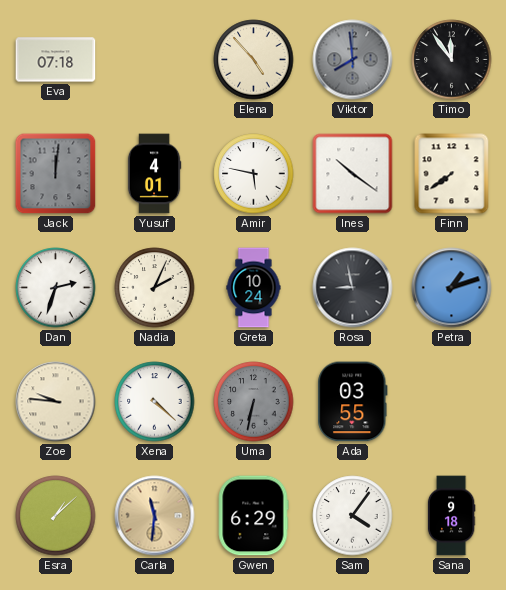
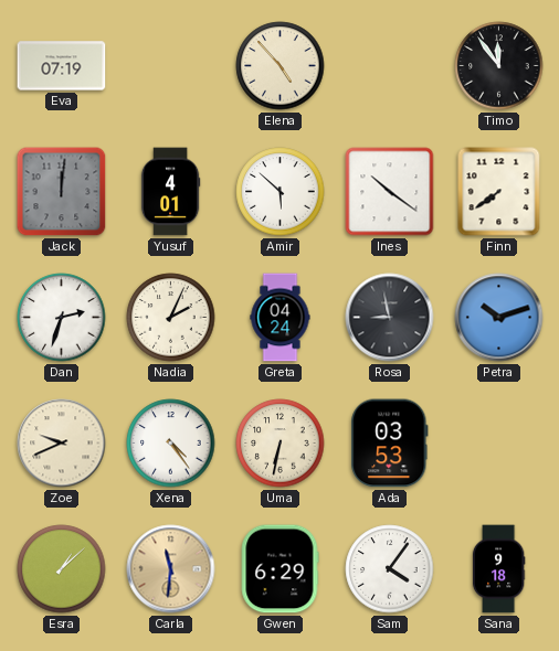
Eva: 07:18 -> 07:19
Viktor: 7:59 -> none
Amir: 5:47 -> 5:52
Greta: 10:24 -> 04:24
Petra: 1:12 -> 10:12
Zoe: 9:46 -> 9:41
Xena: 4:22 -> 4:24
Uma dial: grey -> cream
Ada: 03:55 -> 03:53
